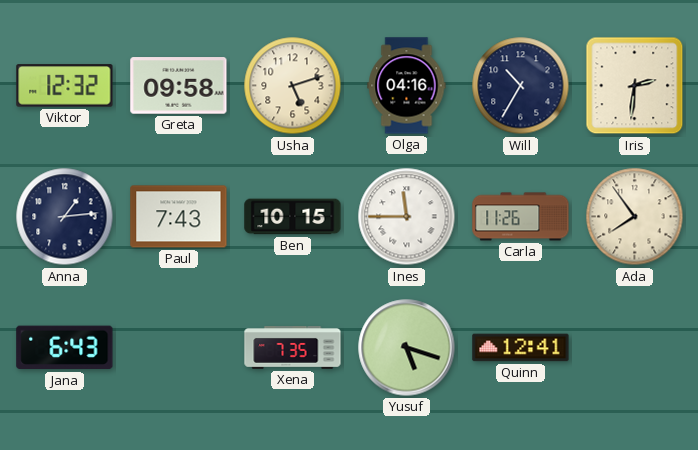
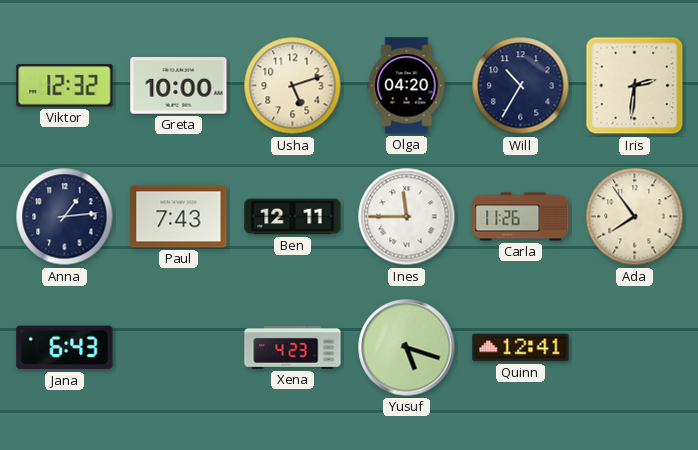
Greta: 09:58 -> 10:00
Olga: 04:16 -> 04:20
Ben: 10:15 -> 12:11
Xena: 7:35 -> 4:23
